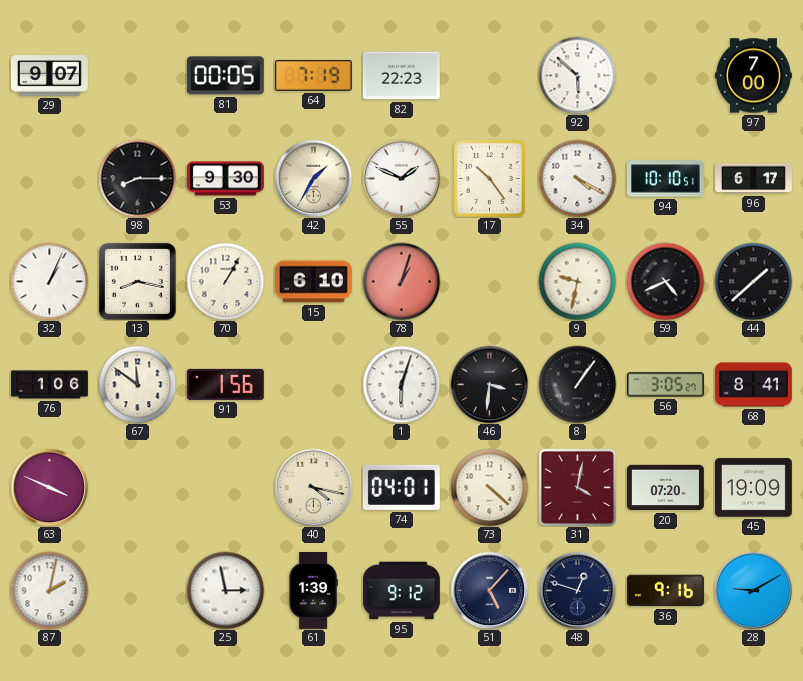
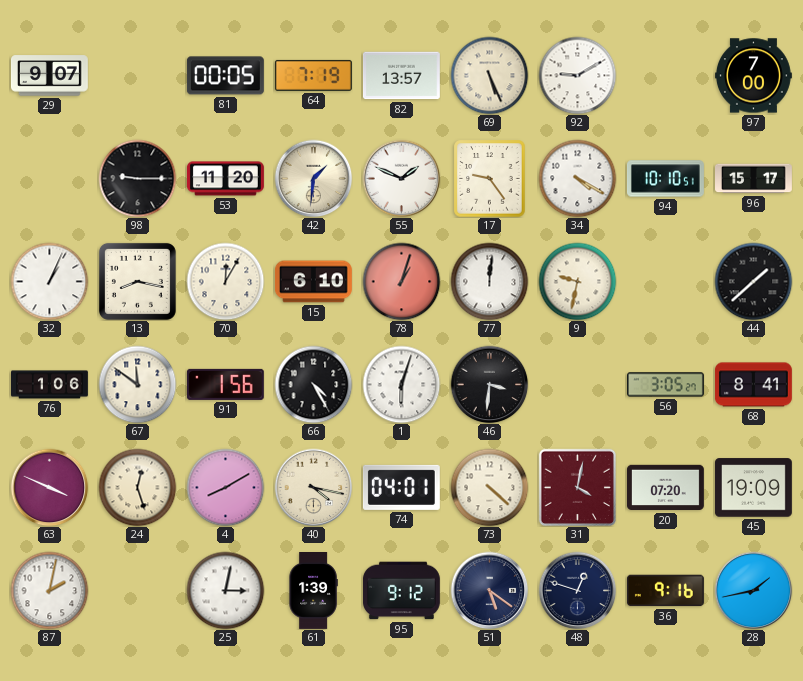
82: 22:23 -> 13:57
69: none -> 5:26
92: 5:52 -> 9:10
98: 8:15 -> 9:15
53: 9:30 -> 11:20
42: 1:35 -> 1:31
17: 10:24 -> 9:24
96: 6:17 -> 15:17
70: 1:05 -> 12:05
77: none -> 12:01
59: 4:41 -> none
66: none -> 4:25
8: 1:06 -> none
24: none -> 12:27
4: none -> 8:10
25: 2:58 -> 3:02
51: 5:07 -> 5:21
28: 9:10 -> 1:43
